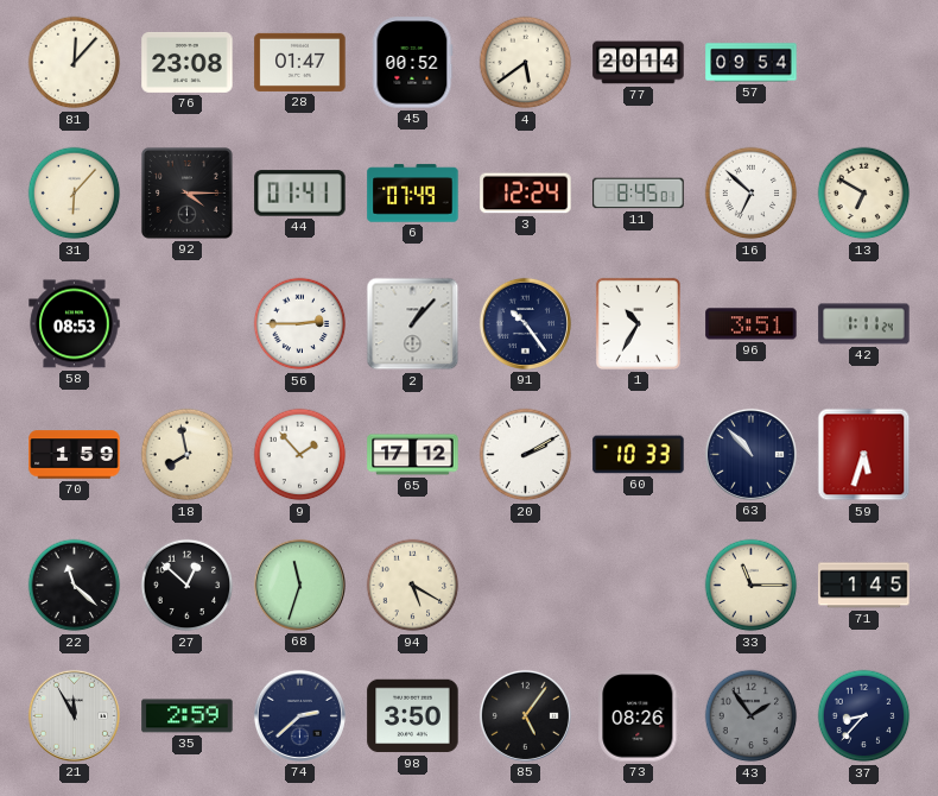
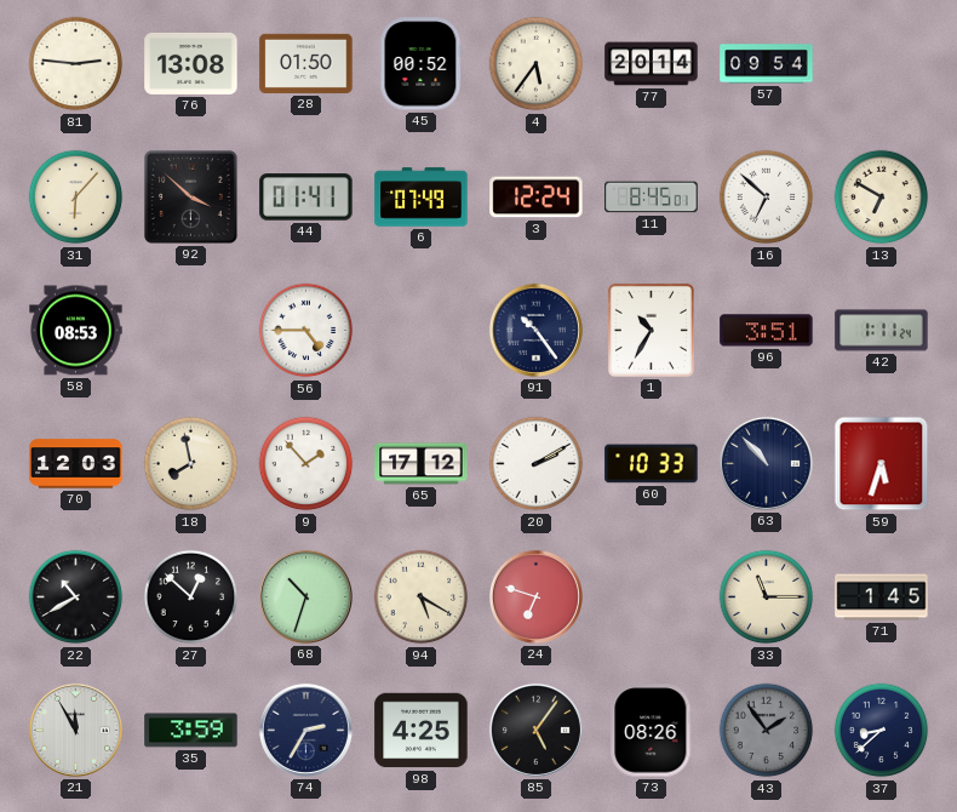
81: 12:07 -> 2:46
76: 23:08 -> 13:08
28: 01:47 -> 01:50
4: 5:39 -> 5:36
92: 4:15 -> 3:52
56: 2:45 -> 4:45
2: 1:07 -> none
70: 1:59 -> 12:03
22: 11:22 -> 10:40
68: 11:33 -> 10:33
24: none -> 6:48
35: 2:59 -> 3:59
74: 2:38 -> 2:35
98: 3:50 -> 4:25
37: 8:37 -> 8:38
